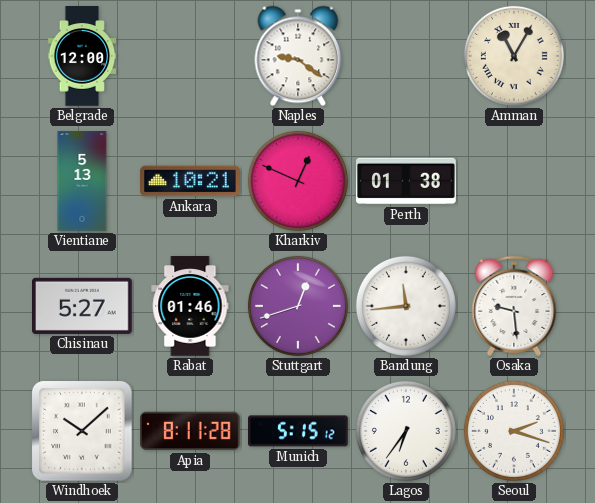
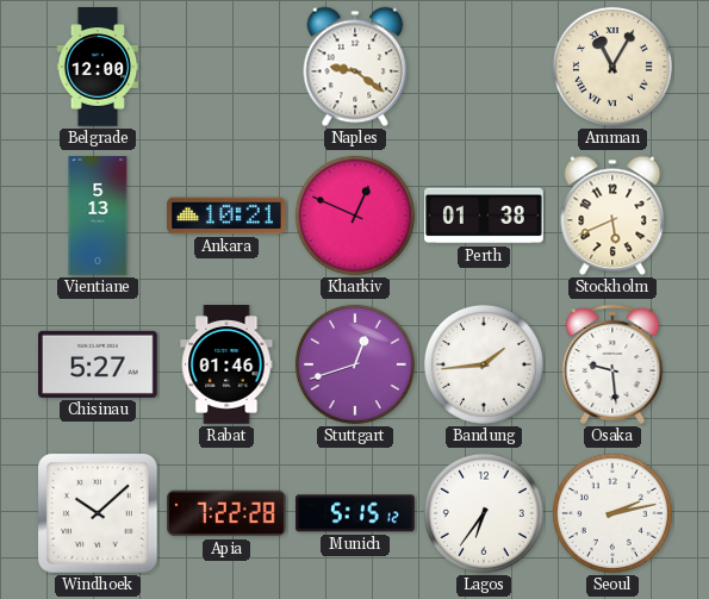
Stockholm: none -> 5:41
Bandung: 11:44 -> 1:44
Apia: 8:11 -> 7:22
Seoul: 2:18 -> 2:13
